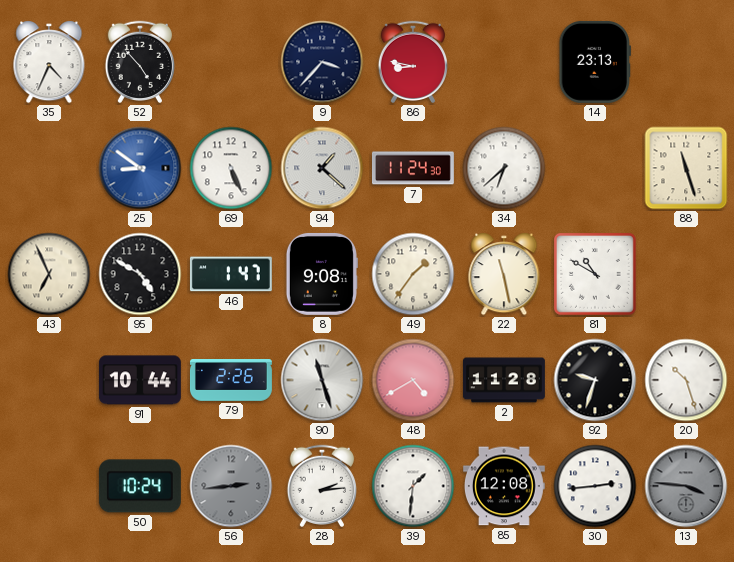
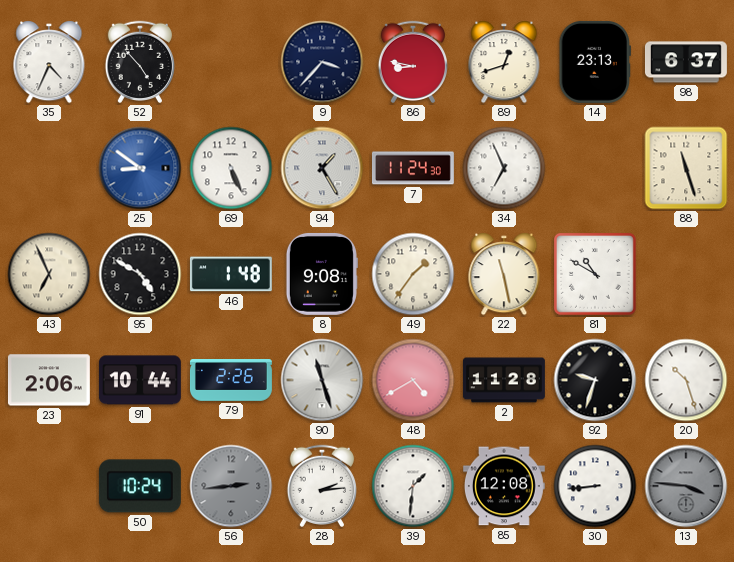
89: none -> 12:42
98: none -> 6:37
94: 1:22 -> 1:25
34: 6:38 -> 6:56
46: 1:47 -> 1:48
23: none -> 2:06
30: 2:44 -> 8:44
